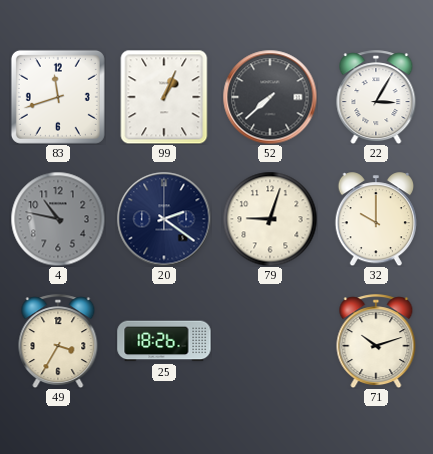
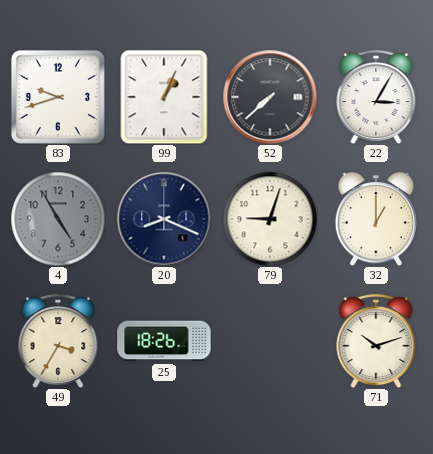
83: 11:42 -> 9:42
4: 10:47 -> 4:55
20: 2:21 -> 8:19
32: 10:00 -> 1:00
